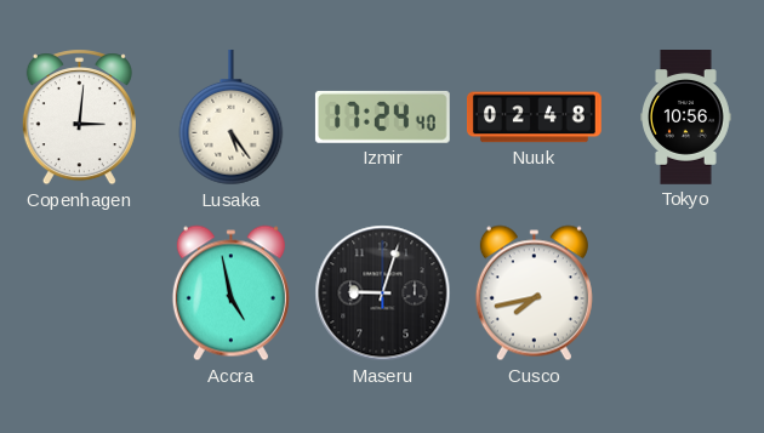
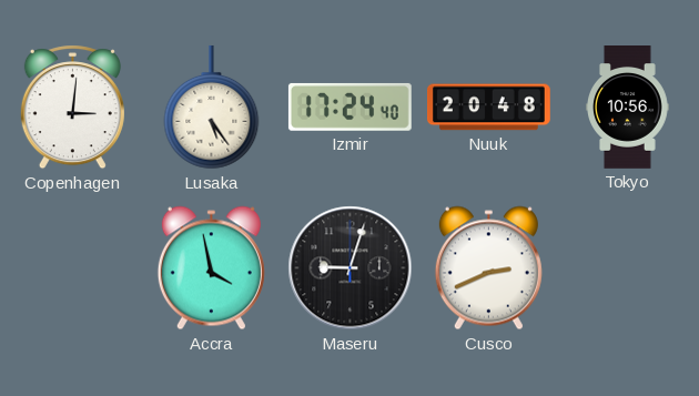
Nuuk: 02:48 -> 20:48
Accra: 4:58 -> 3:58
Cusco: 7:43 -> 2:41
